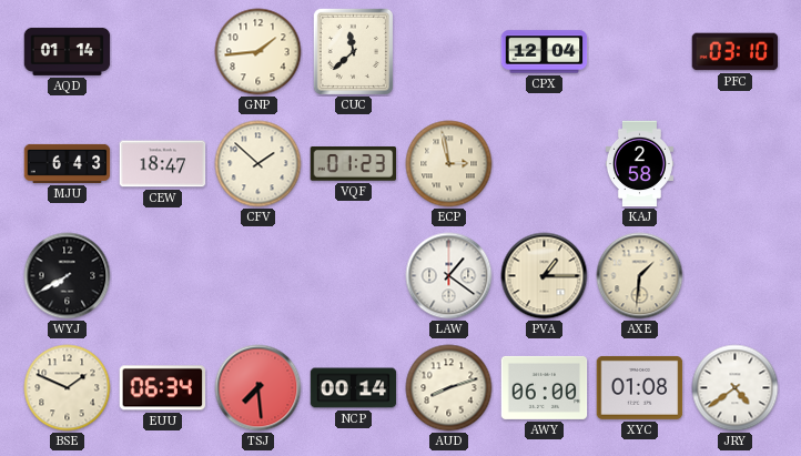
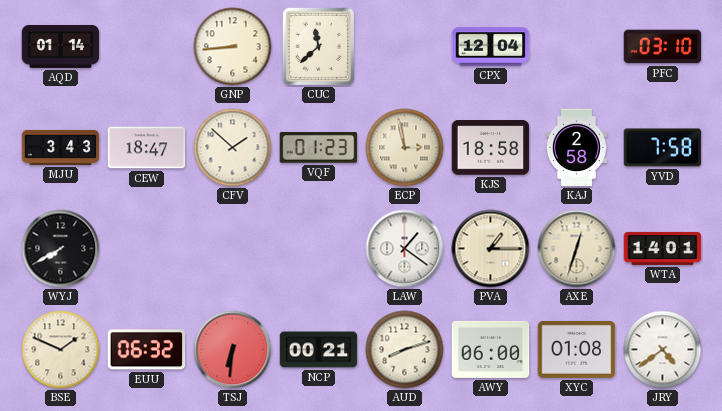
GNP: 1:44 -> 8:44
MJU: 6:43 -> 3:43
KJS: none -> 18:58
YVD: none -> 7:58
AXE: 1:31 -> 12:33
WTA: none -> 14:01
EUU: 06:34 -> 06:32
TSJ: 7:29 -> 6:31
NCP: 00:14 -> 00:21
